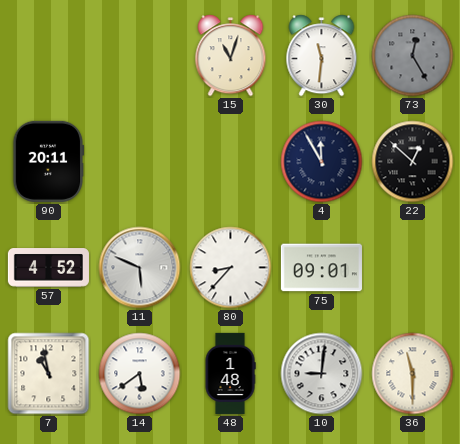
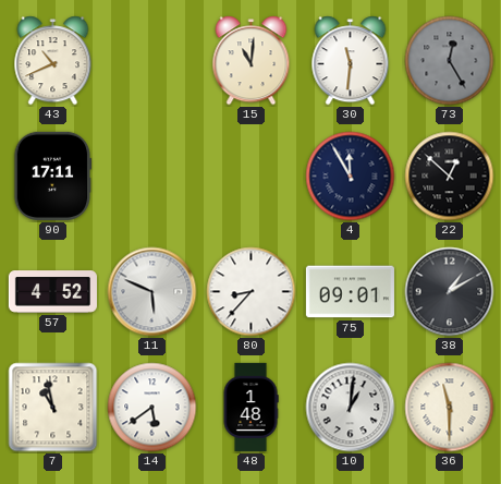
43: none -> 10:41
15: 11:03 -> 11:01
90: 20:11 -> 17:11
38: none -> 1:10
10: 9:01 -> 1:01
